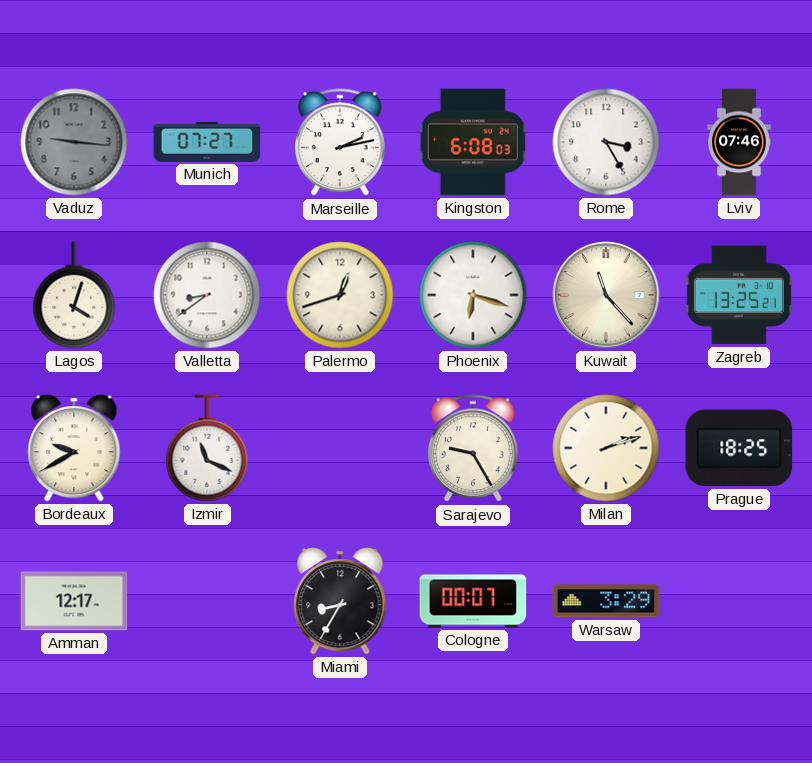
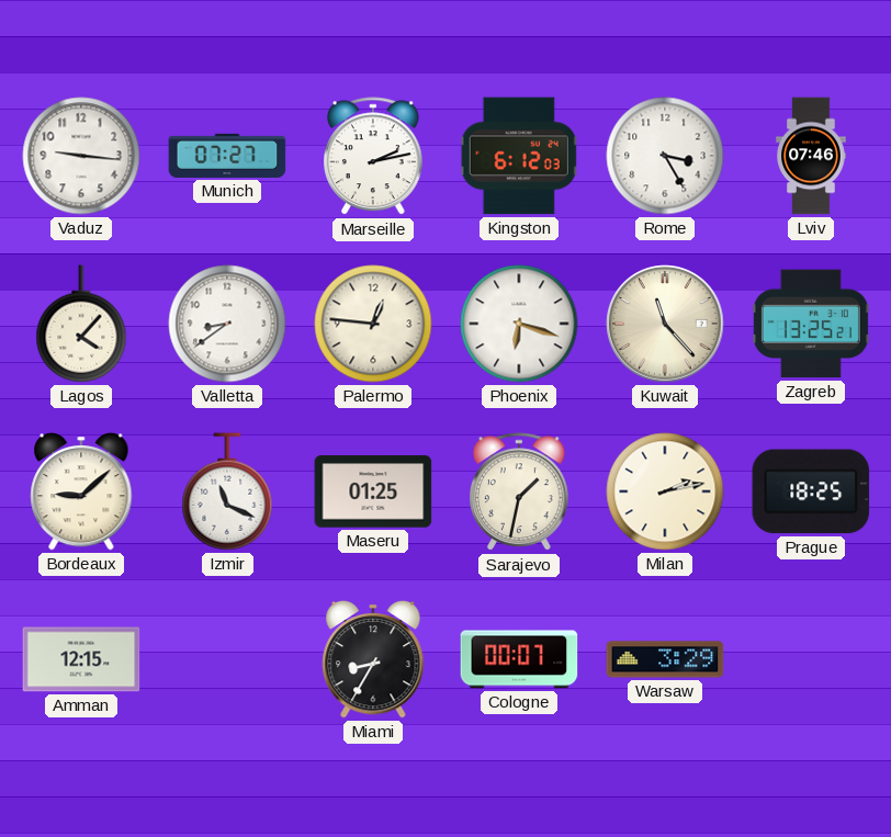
Vaduz dial: grey -> white
Kingston: 6:08 -> 6:12
Lagos: 4:03 -> 4:07
Palermo: 12:42 -> 12:46
Bordeaux: 9:40 -> 9:08
Maseru: none -> 01:25
Sarajevo: 9:25 -> 1:32
Milan: 2:12 -> 2:13
Amman: 12:17 -> 12:15
